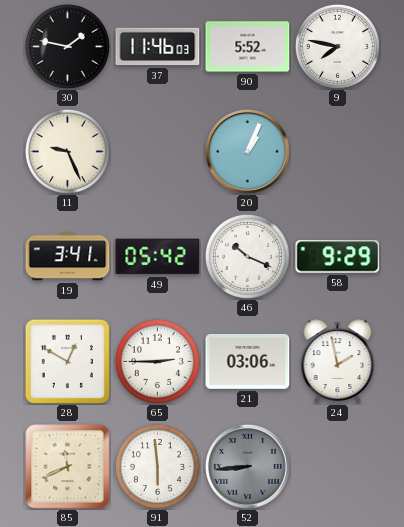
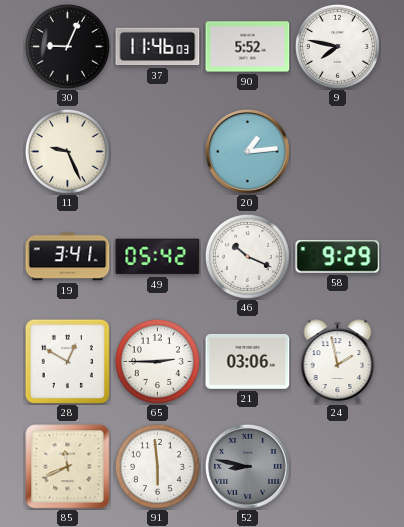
30: 1:47 -> 9:04
20: 1:04 -> 1:14
52: 8:44 -> 8:47
